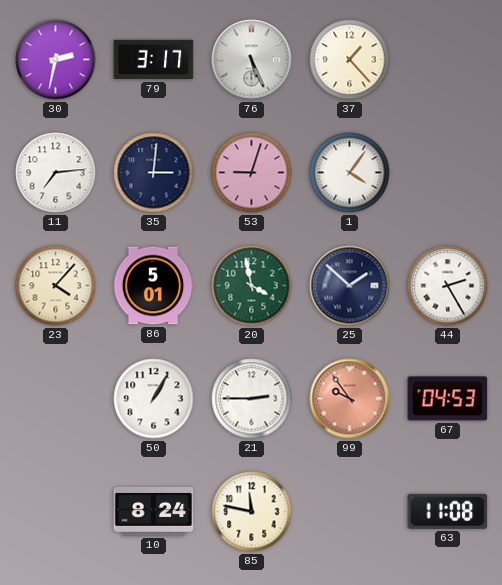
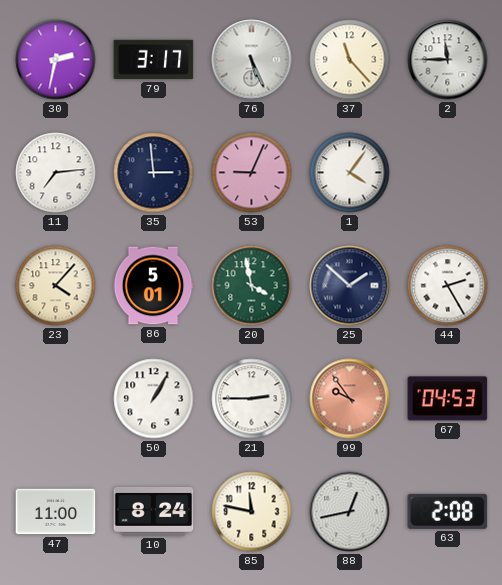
37: 1:23 -> 11:23
2: none -> 11:45
35: 3:01 -> 2:59
53: 9:03 -> 9:04
47: none -> 11:00
88: none -> 12:43
63: 11:08 -> 2:08
